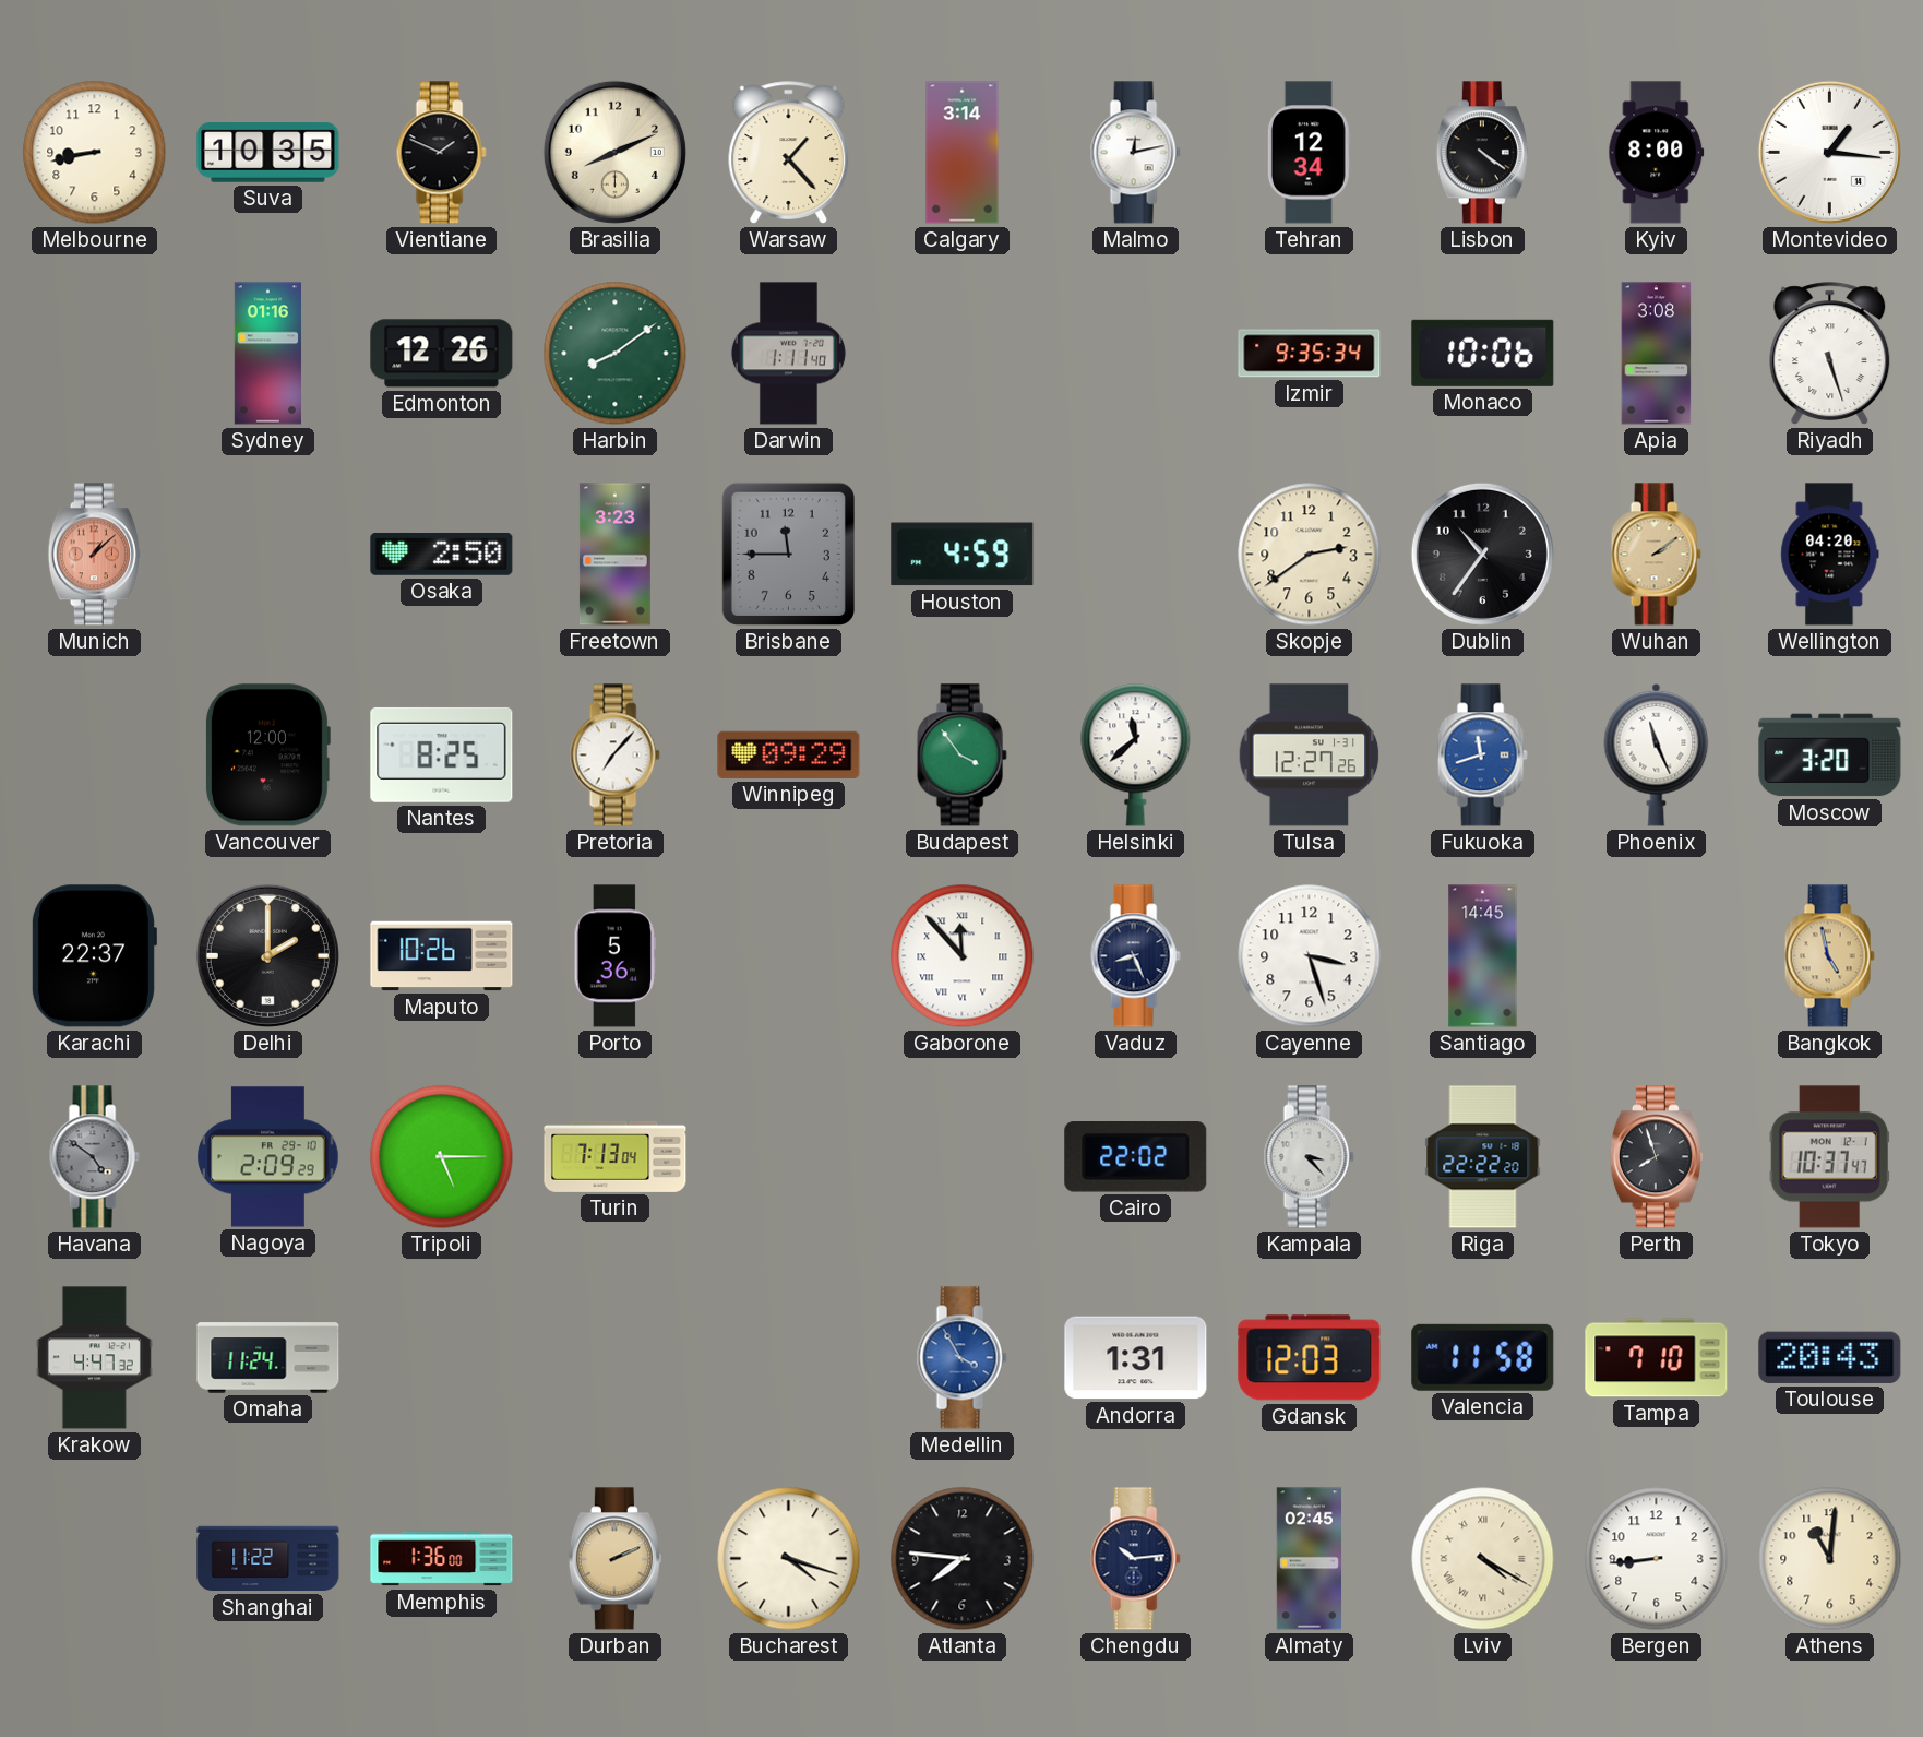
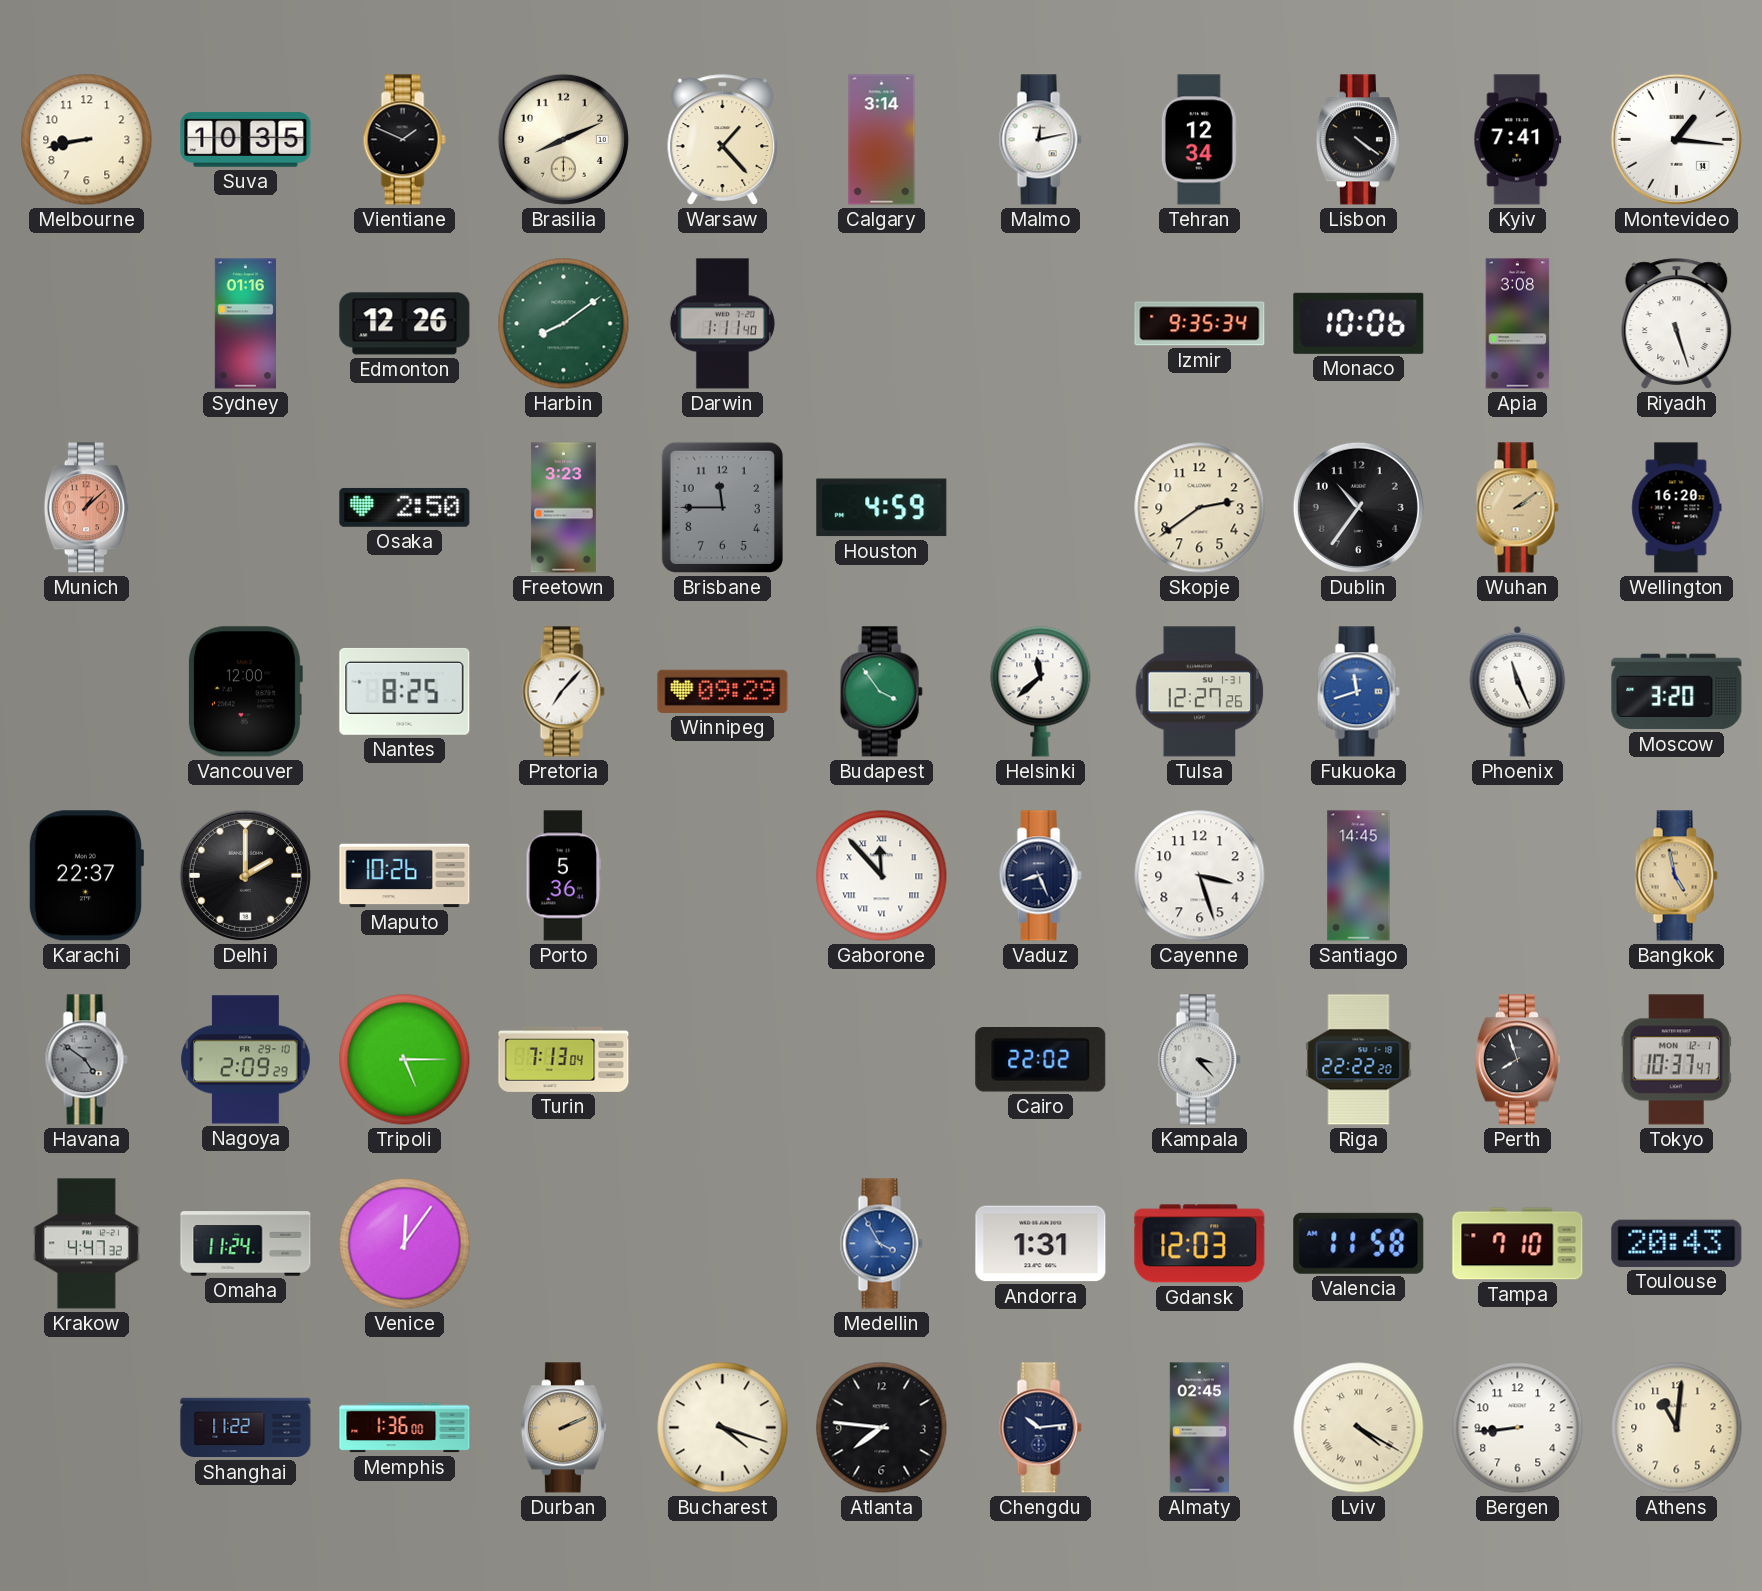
Kyiv: 8:00 -> 7:41
Wellington: 04:20 -> 16:20
Venice: none -> 12:06
